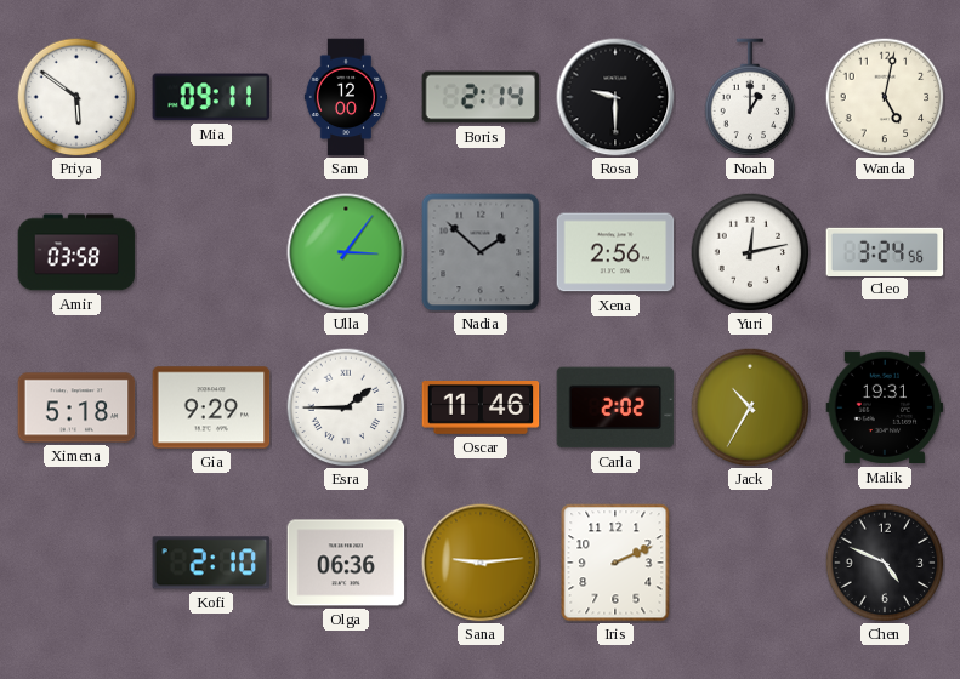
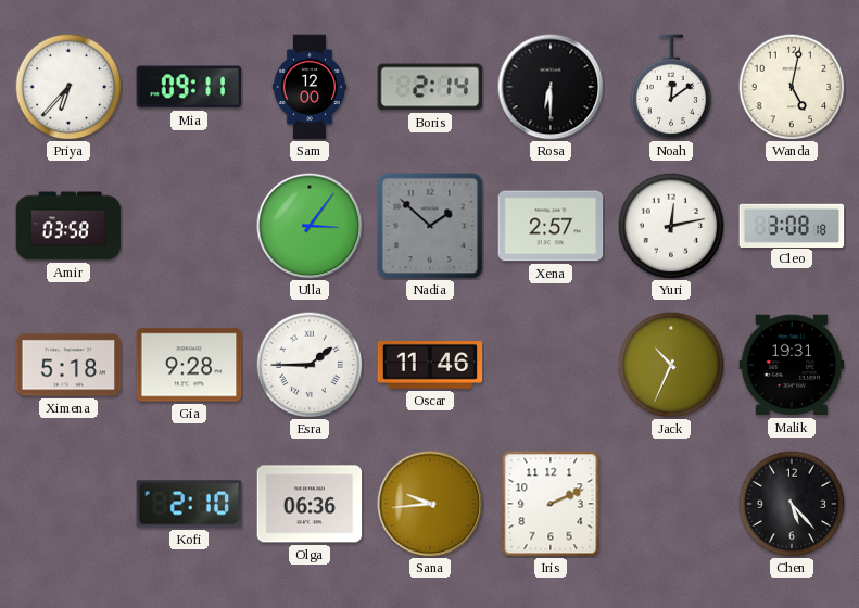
Priya: 5:51 -> 6:37
Rosa: 9:30 -> 6:30
Noah: 1:00 -> 12:09
Xena: 2:56 -> 2:57
Cleo: 3:24 -> 3:08
Gia: 9:29 -> 9:28
Carla: 2:02 -> none
Jack: 10:35 -> 10:34
Sana: 9:14 -> 9:44
Chen: 4:49 -> 5:23
